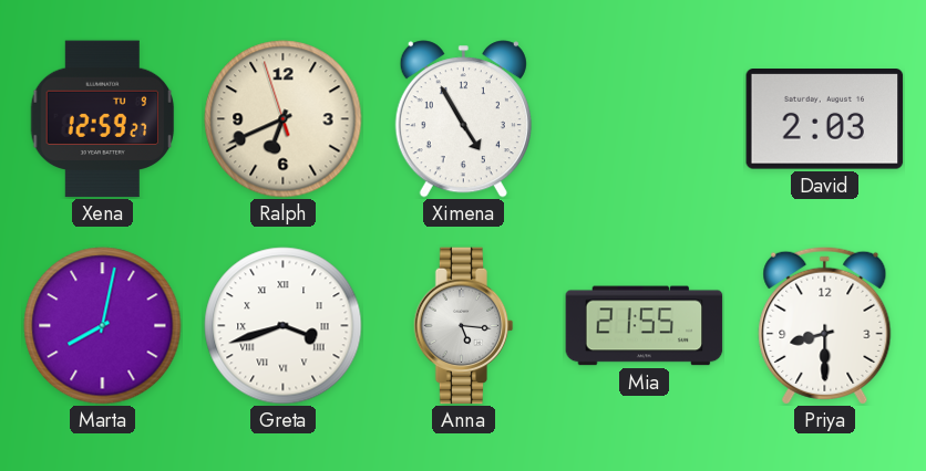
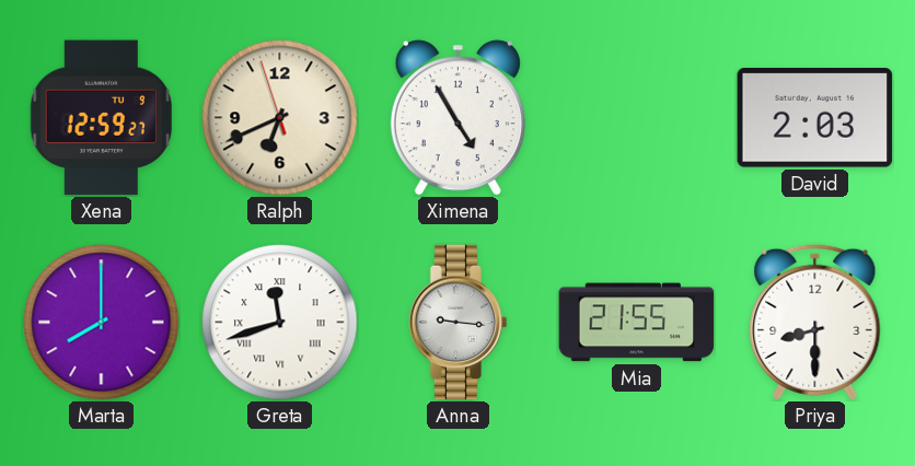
Marta: 8:02 -> 8:00
Greta: 3:42 -> 11:42
Anna: 5:16 -> 9:16
